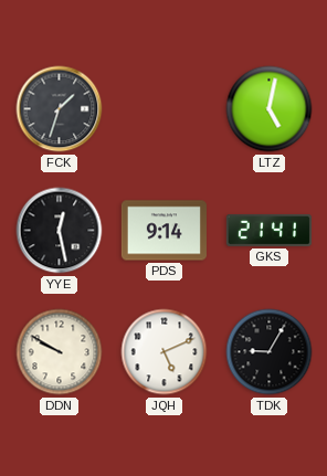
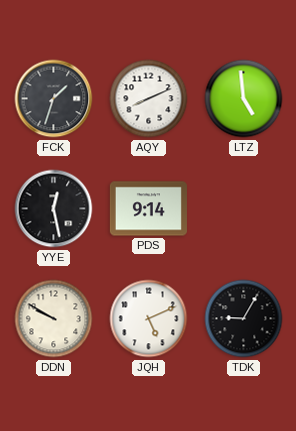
AQY: none -> 8:11
LTZ: 5:02 -> 4:59
GKS: 21:41 -> none
